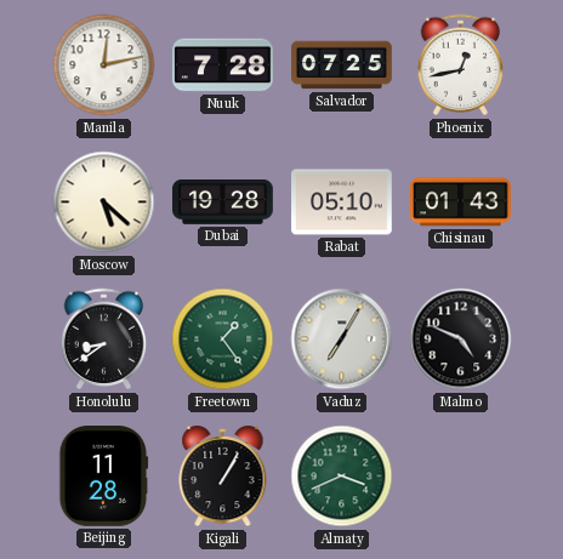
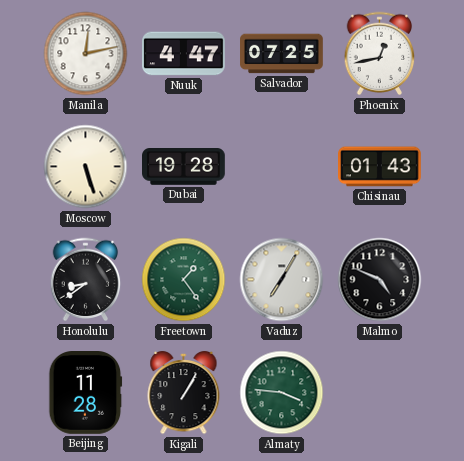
Nuuk: 7:28 -> 4:47
Moscow: 5:22 -> 5:27
Rabat: 05:10 -> none
Almaty: 3:41 -> 3:46
